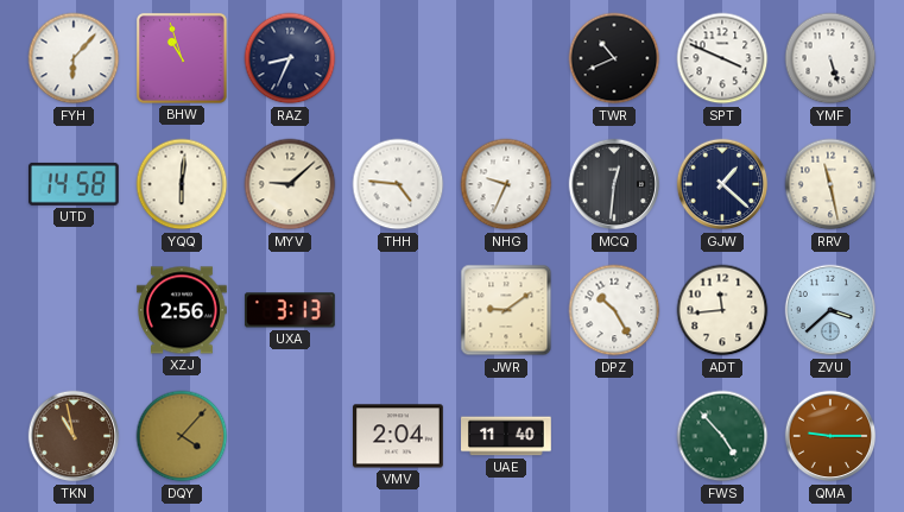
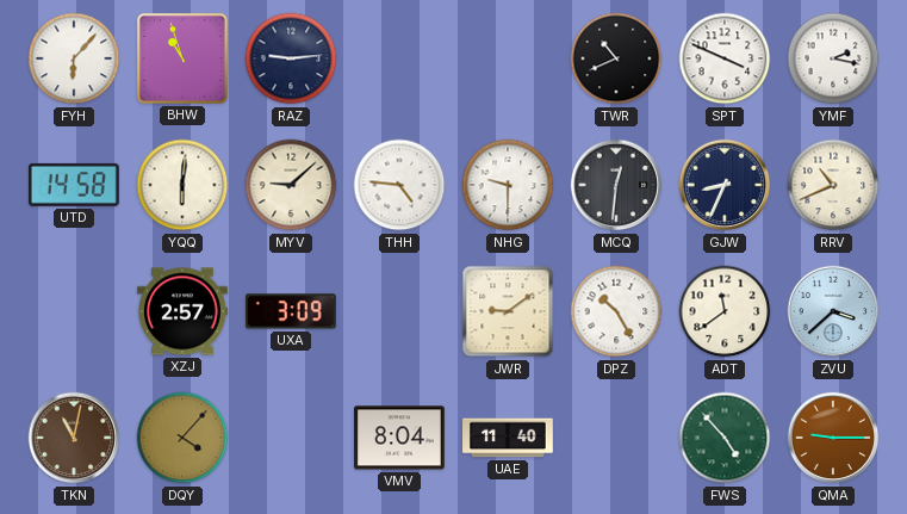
RAZ: 8:34 -> 9:14
YMF: 5:27 -> 2:17
NHG: 9:34 -> 9:30
GJW: 1:22 -> 8:34
RRV: 11:28 -> 10:41
XZJ: 2:56 -> 2:57
UXA: 3:13 -> 3:09
ADT: 11:44 -> 11:39
TKN: 10:58 -> 11:02
VMV: 2:04 -> 8:04
